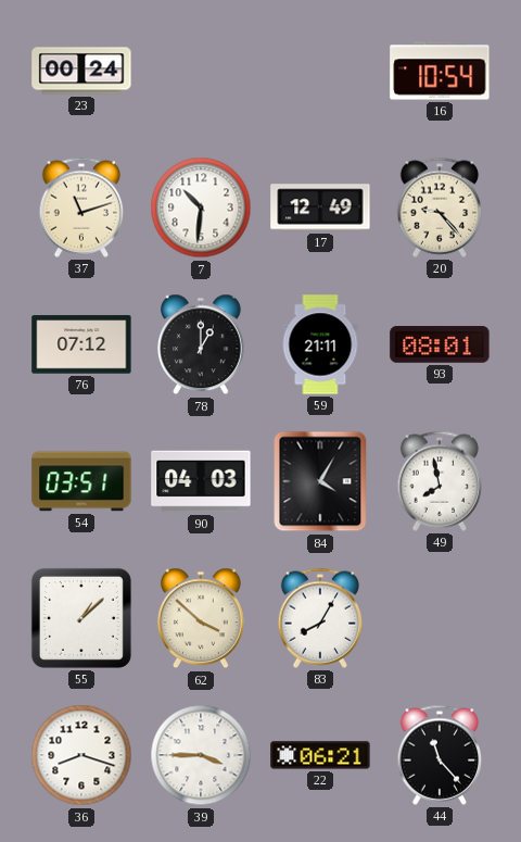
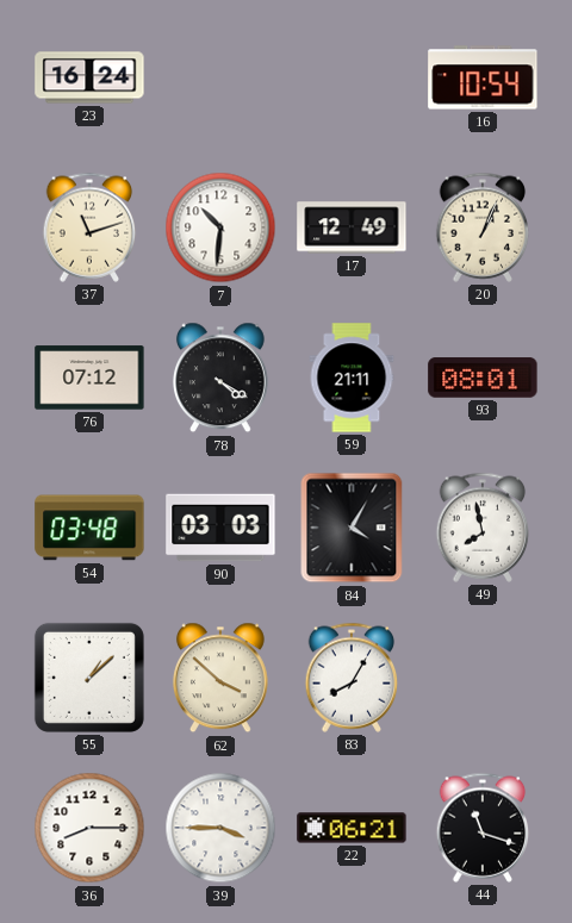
23: 00:24 -> 16:24
20: 9:23 -> 1:04
78: 1:00 -> 4:20
54: 03:51 -> 03:48
90: 04:03 -> 03:03
36: 8:18 -> 8:15
44: 11:23 -> 11:18
